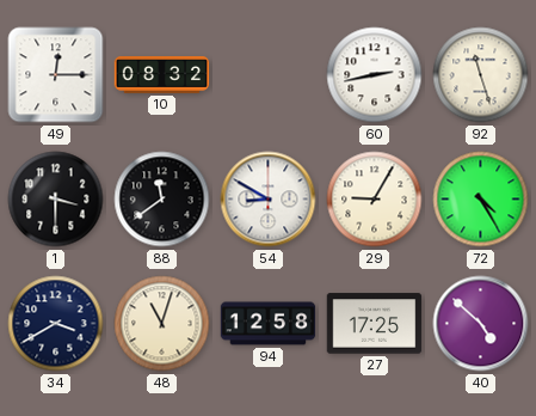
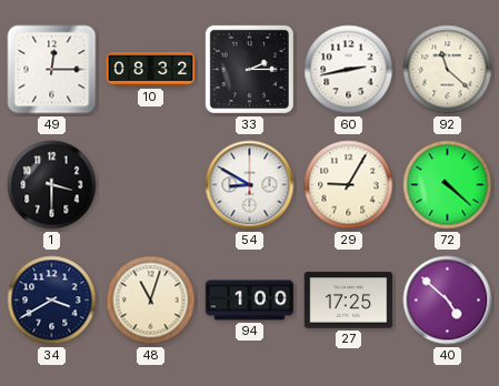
33: none -> 2:15
92: 11:27 -> 11:22
88: 11:39 -> none
72: 4:25 -> 4:22
94: 12:58 -> 1:00
